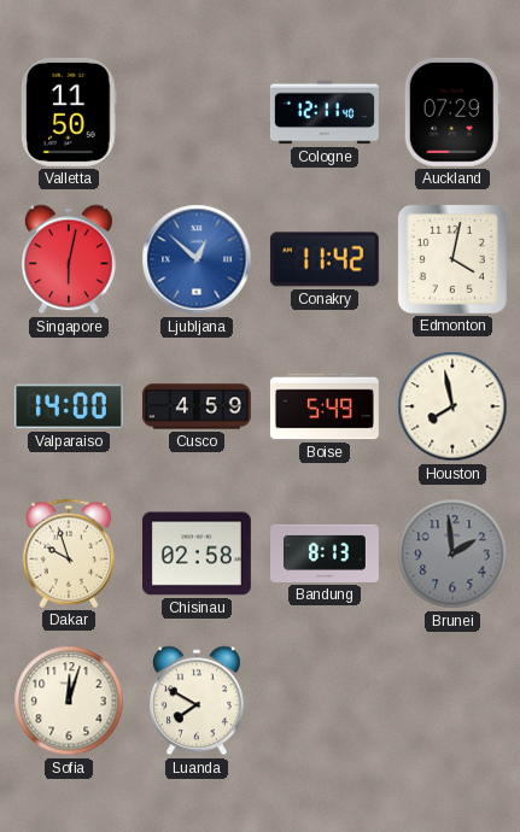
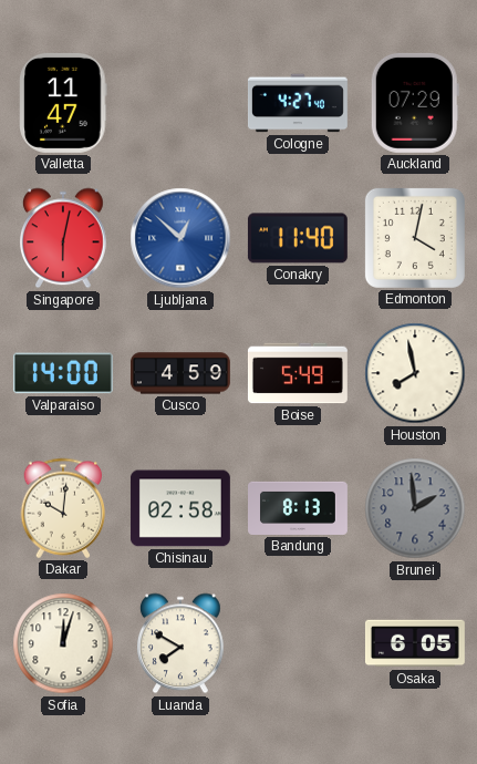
Valletta: 11:50 -> 11:47
Cologne: 12:11 -> 4:27
Conakry: 11:42 -> 11:40
Dakar: 9:57 -> 10:01
Osaka: none -> 6:05
